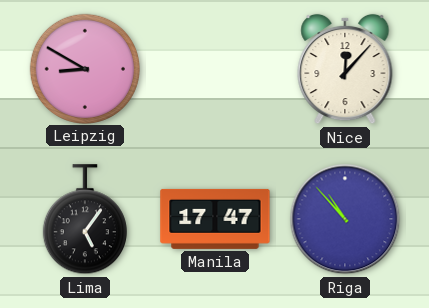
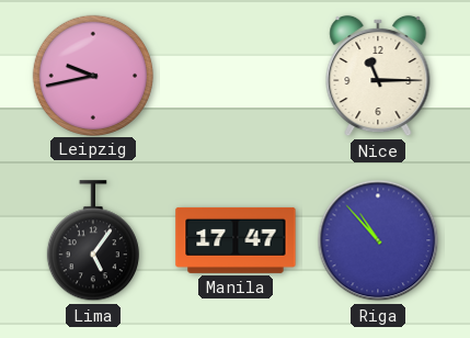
Leipzig: 8:50 -> 9:43
Nice: 12:07 -> 11:15
